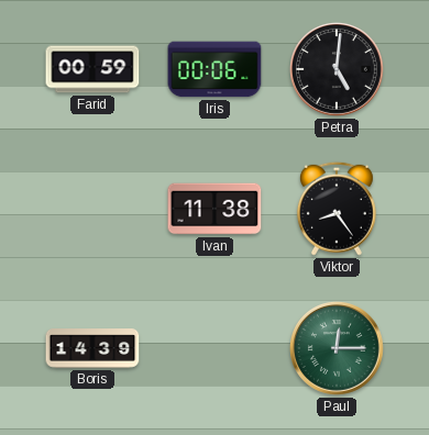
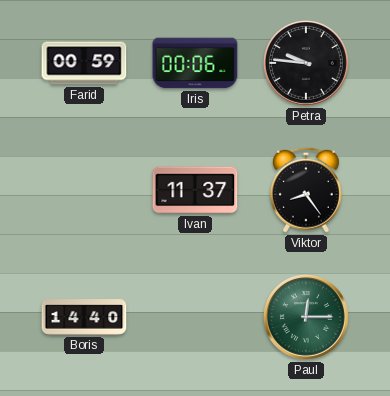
Petra: 5:01 -> 9:46
Ivan: 11:38 -> 11:37
Boris: 14:39 -> 14:40
